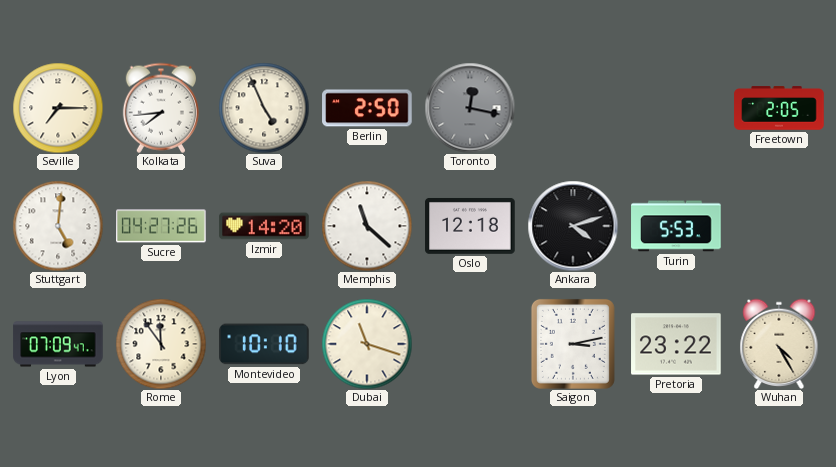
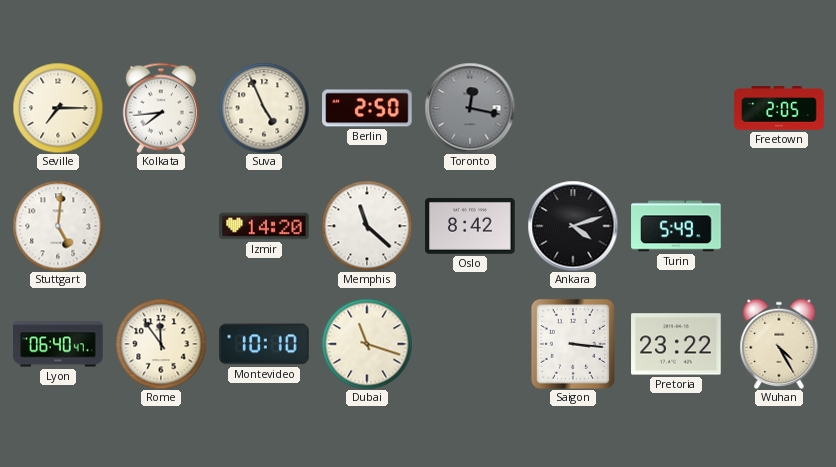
Sucre: 04:27 -> none
Oslo: 12:18 -> 8:42
Turin: 5:53 -> 5:49
Lyon: 07:09 -> 06:40
Saigon: 3:13 -> 3:16
